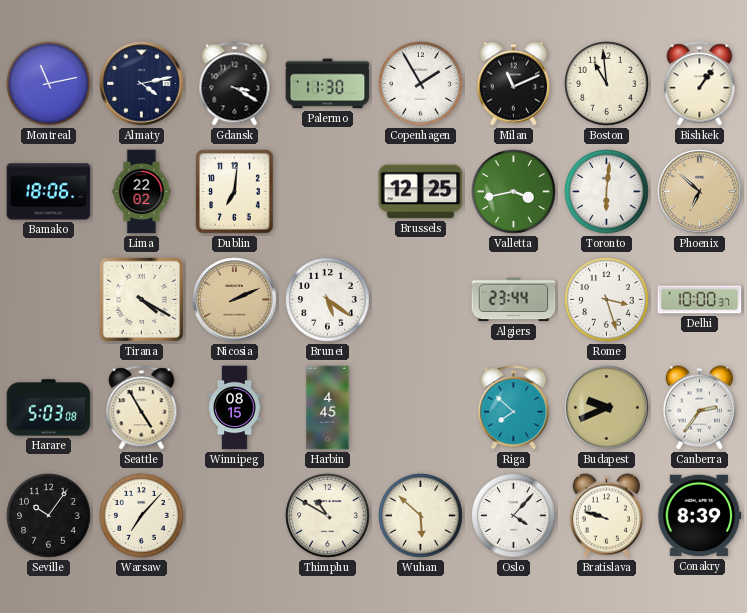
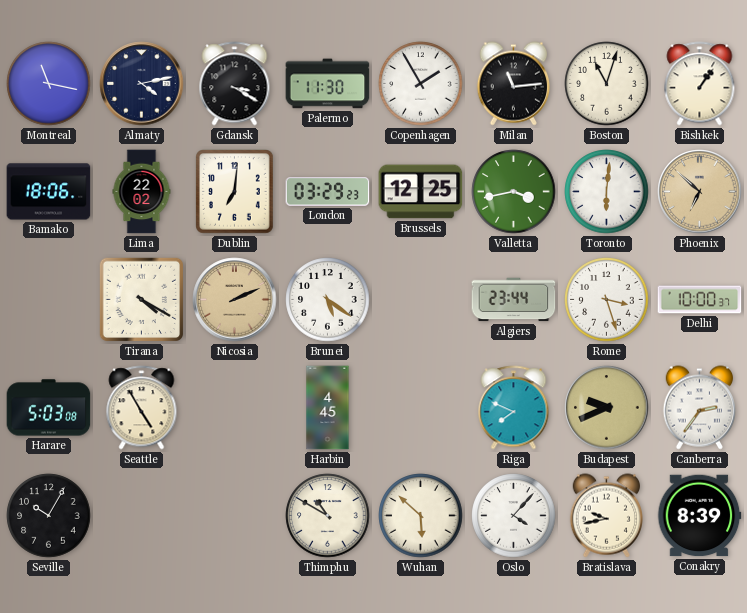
Montreal: 11:13 -> 11:17
Milan: 11:11 -> 11:14
Boston: 10:59 -> 11:03
London: none -> 03:29
Winnipeg: 08:15 -> none
Riga: 7:52 -> 7:49
Seville: 10:06 -> 10:05
Warsaw: 7:07 -> none
Bratislava: 9:48 -> 9:43
